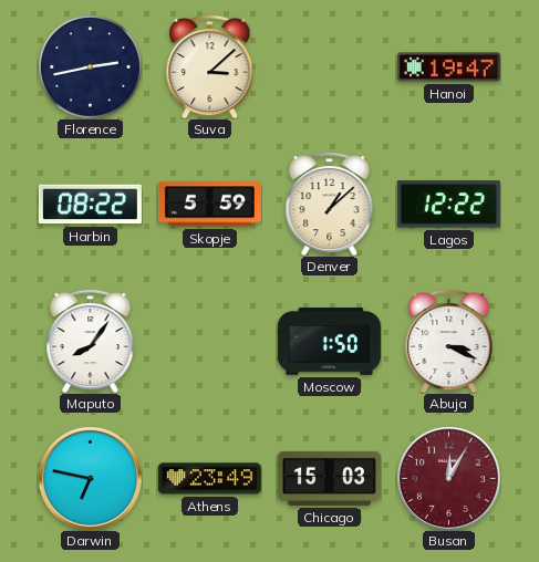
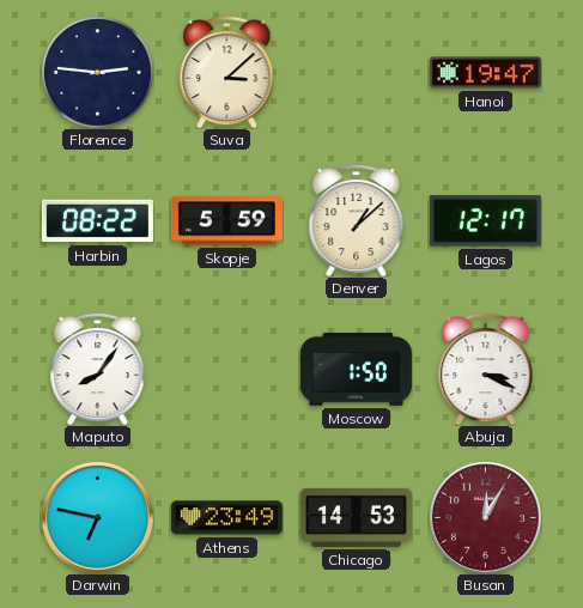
Florence: 2:43 -> 2:46
Lagos: 12:22 -> 12:17
Chicago: 15:03 -> 14:53
